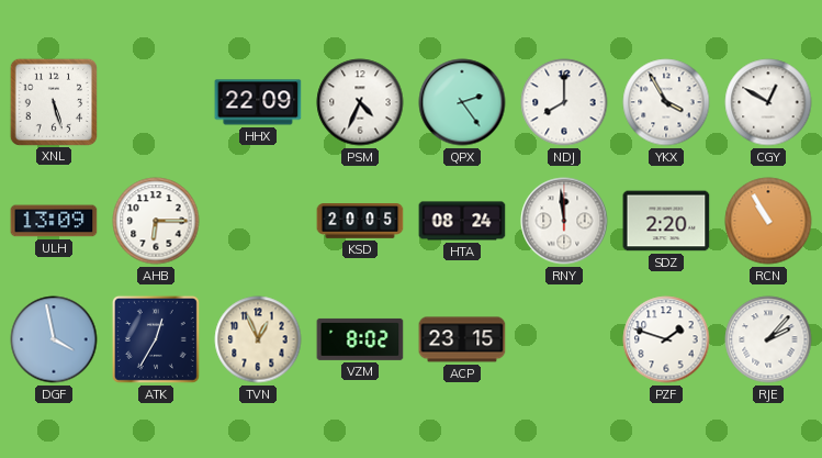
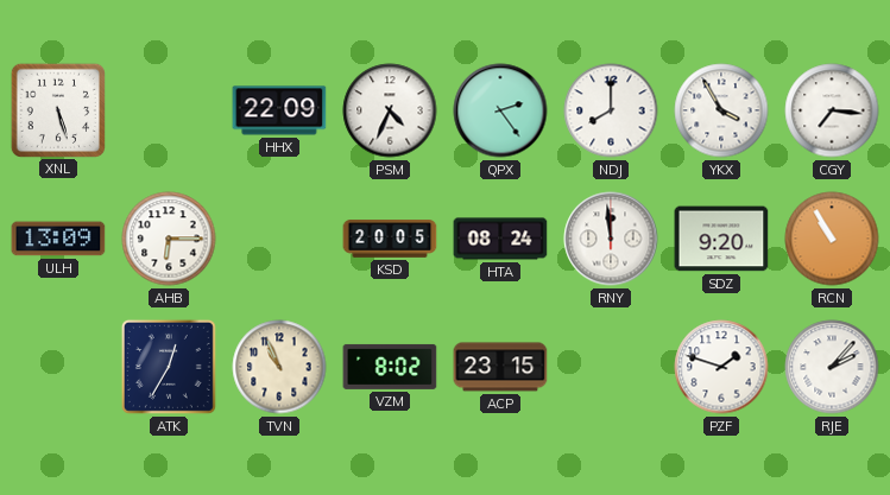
CGY: 12:50 -> 7:16
SDZ: 2:20 -> 9:20
DGF: 3:58 -> none
TVN: 12:56 -> 10:56
